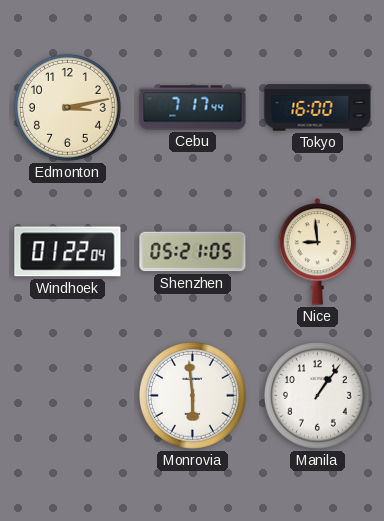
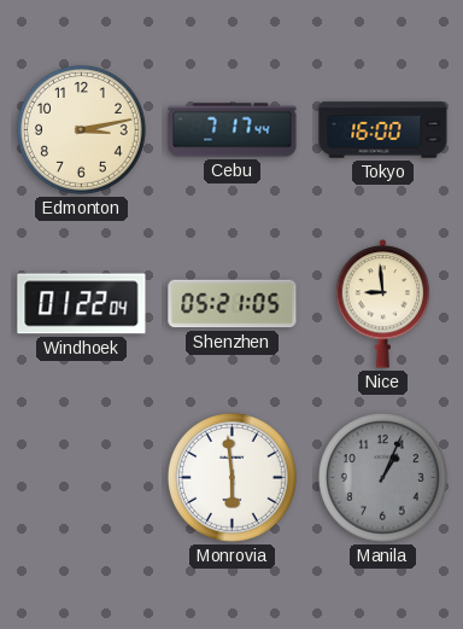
Manila: 1:06 -> 1:04
Manila dial: white -> grey
